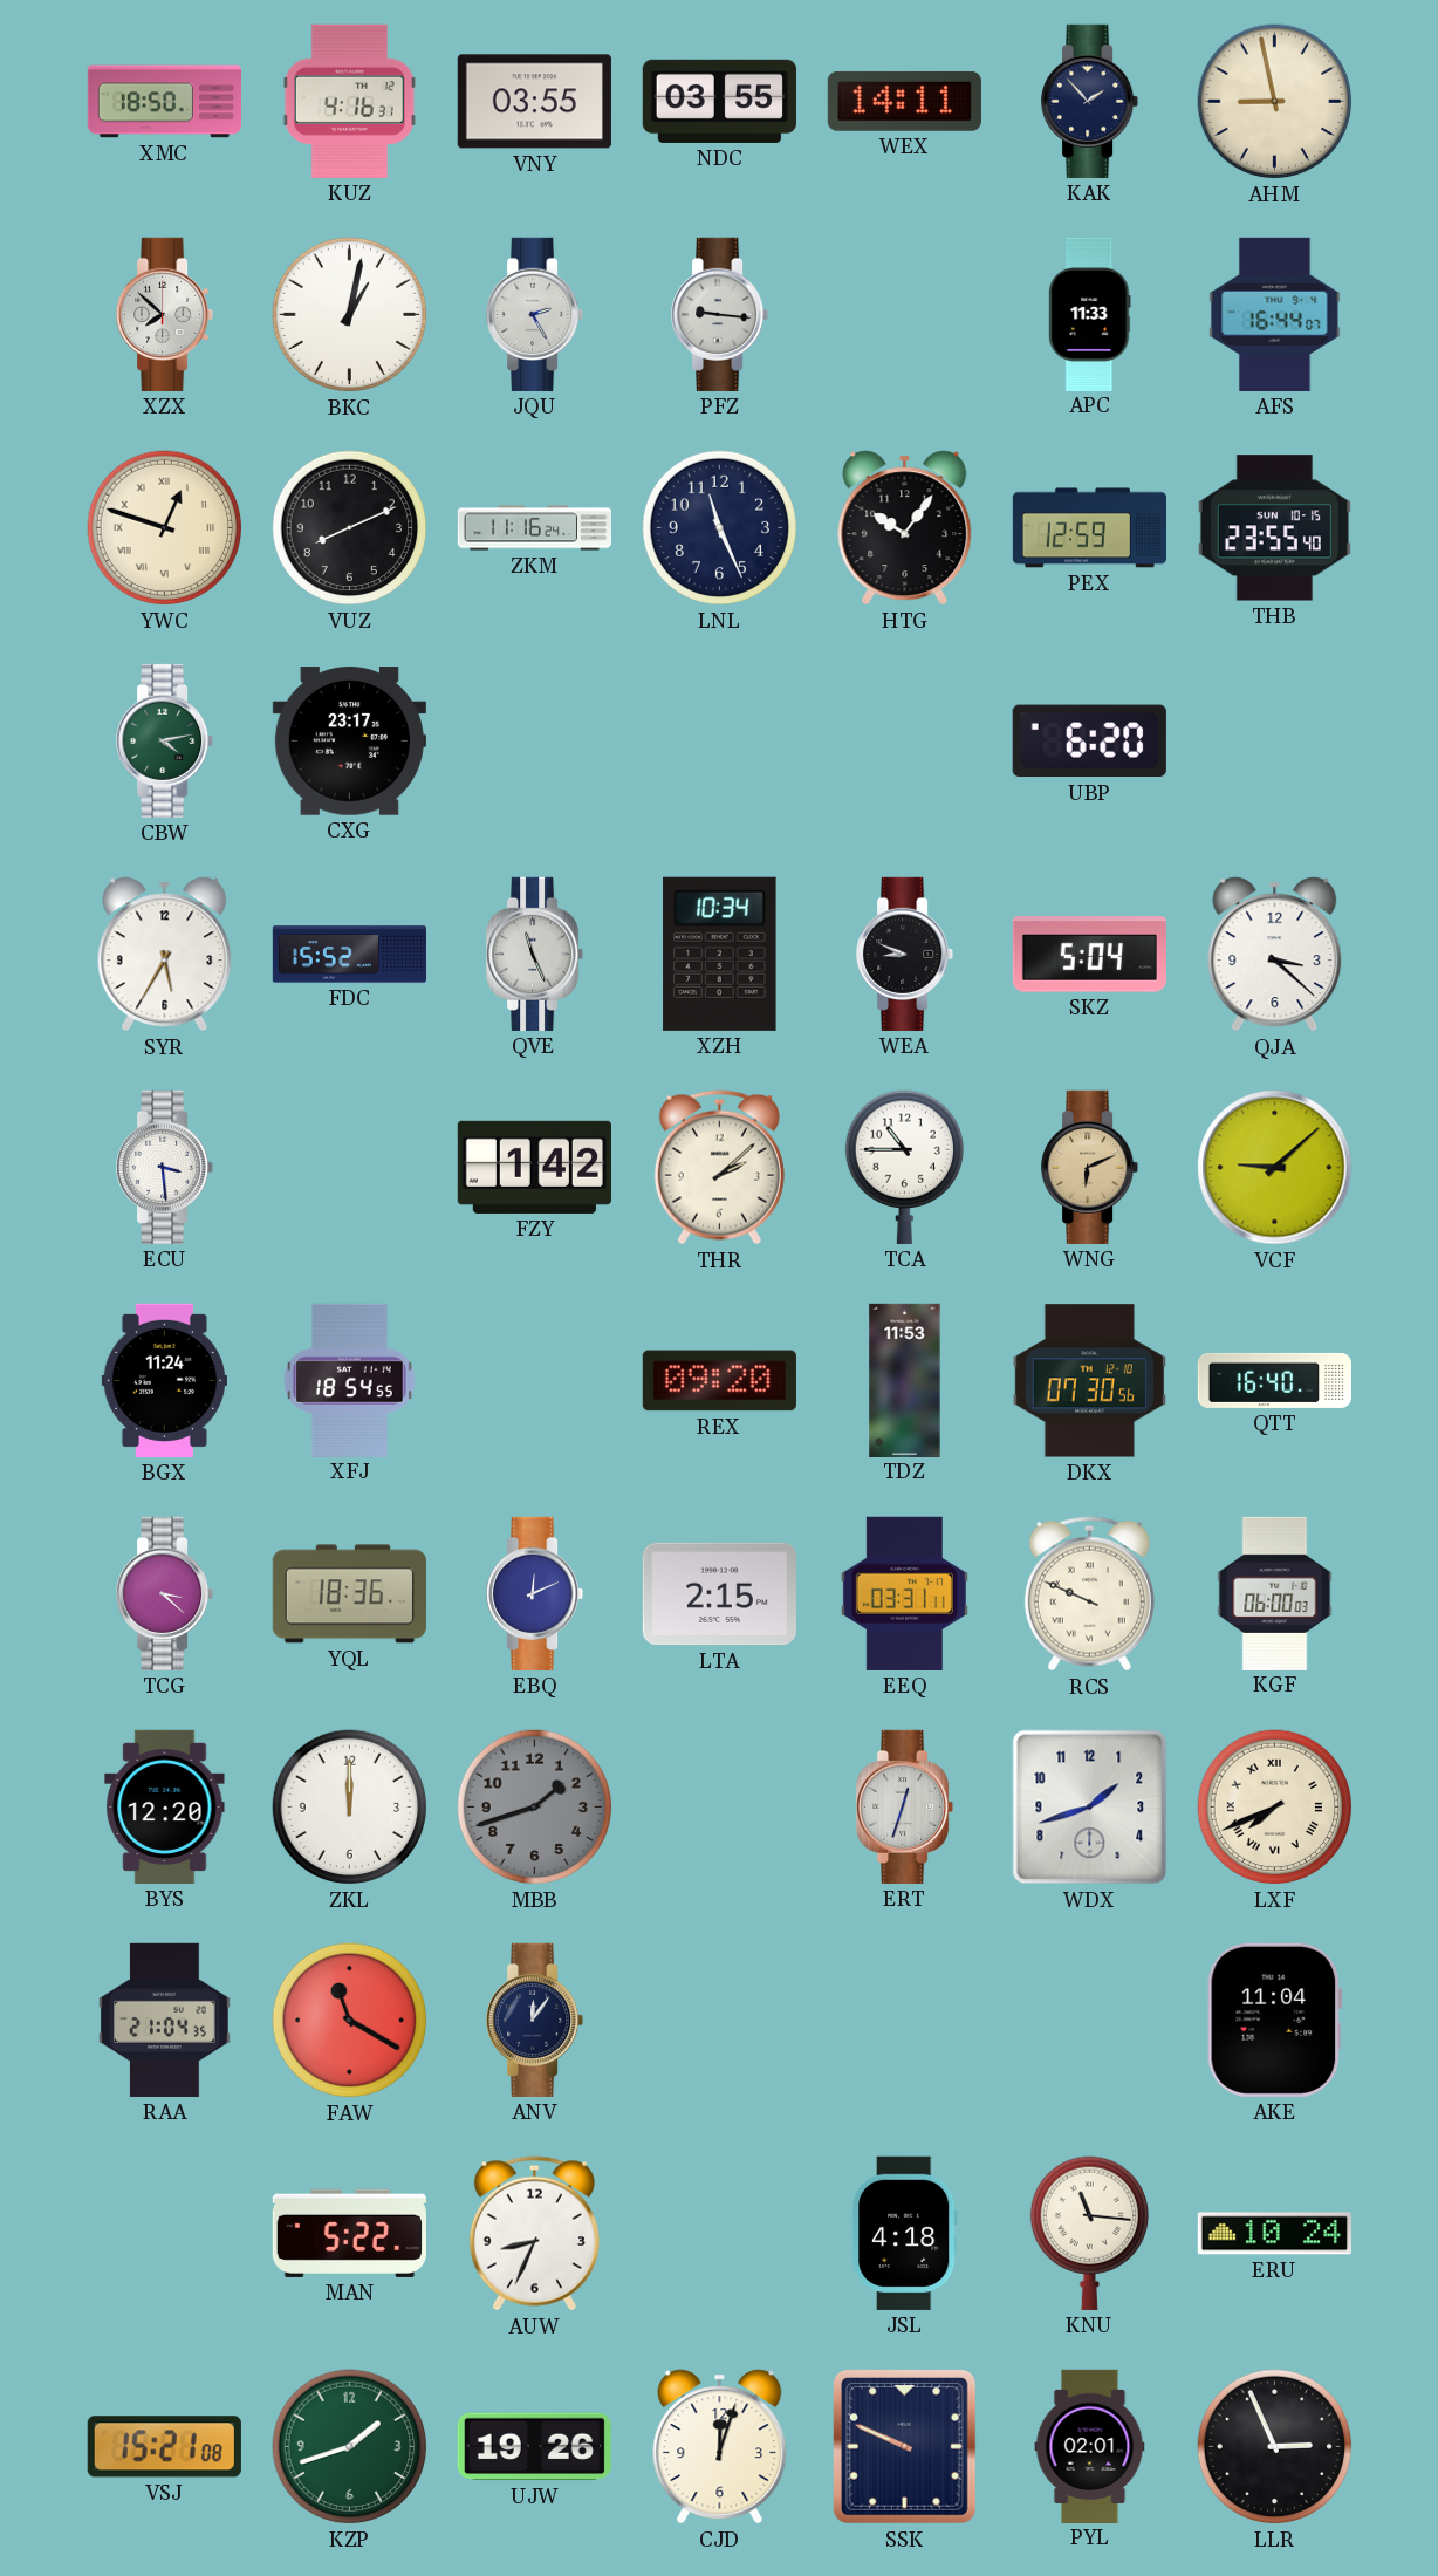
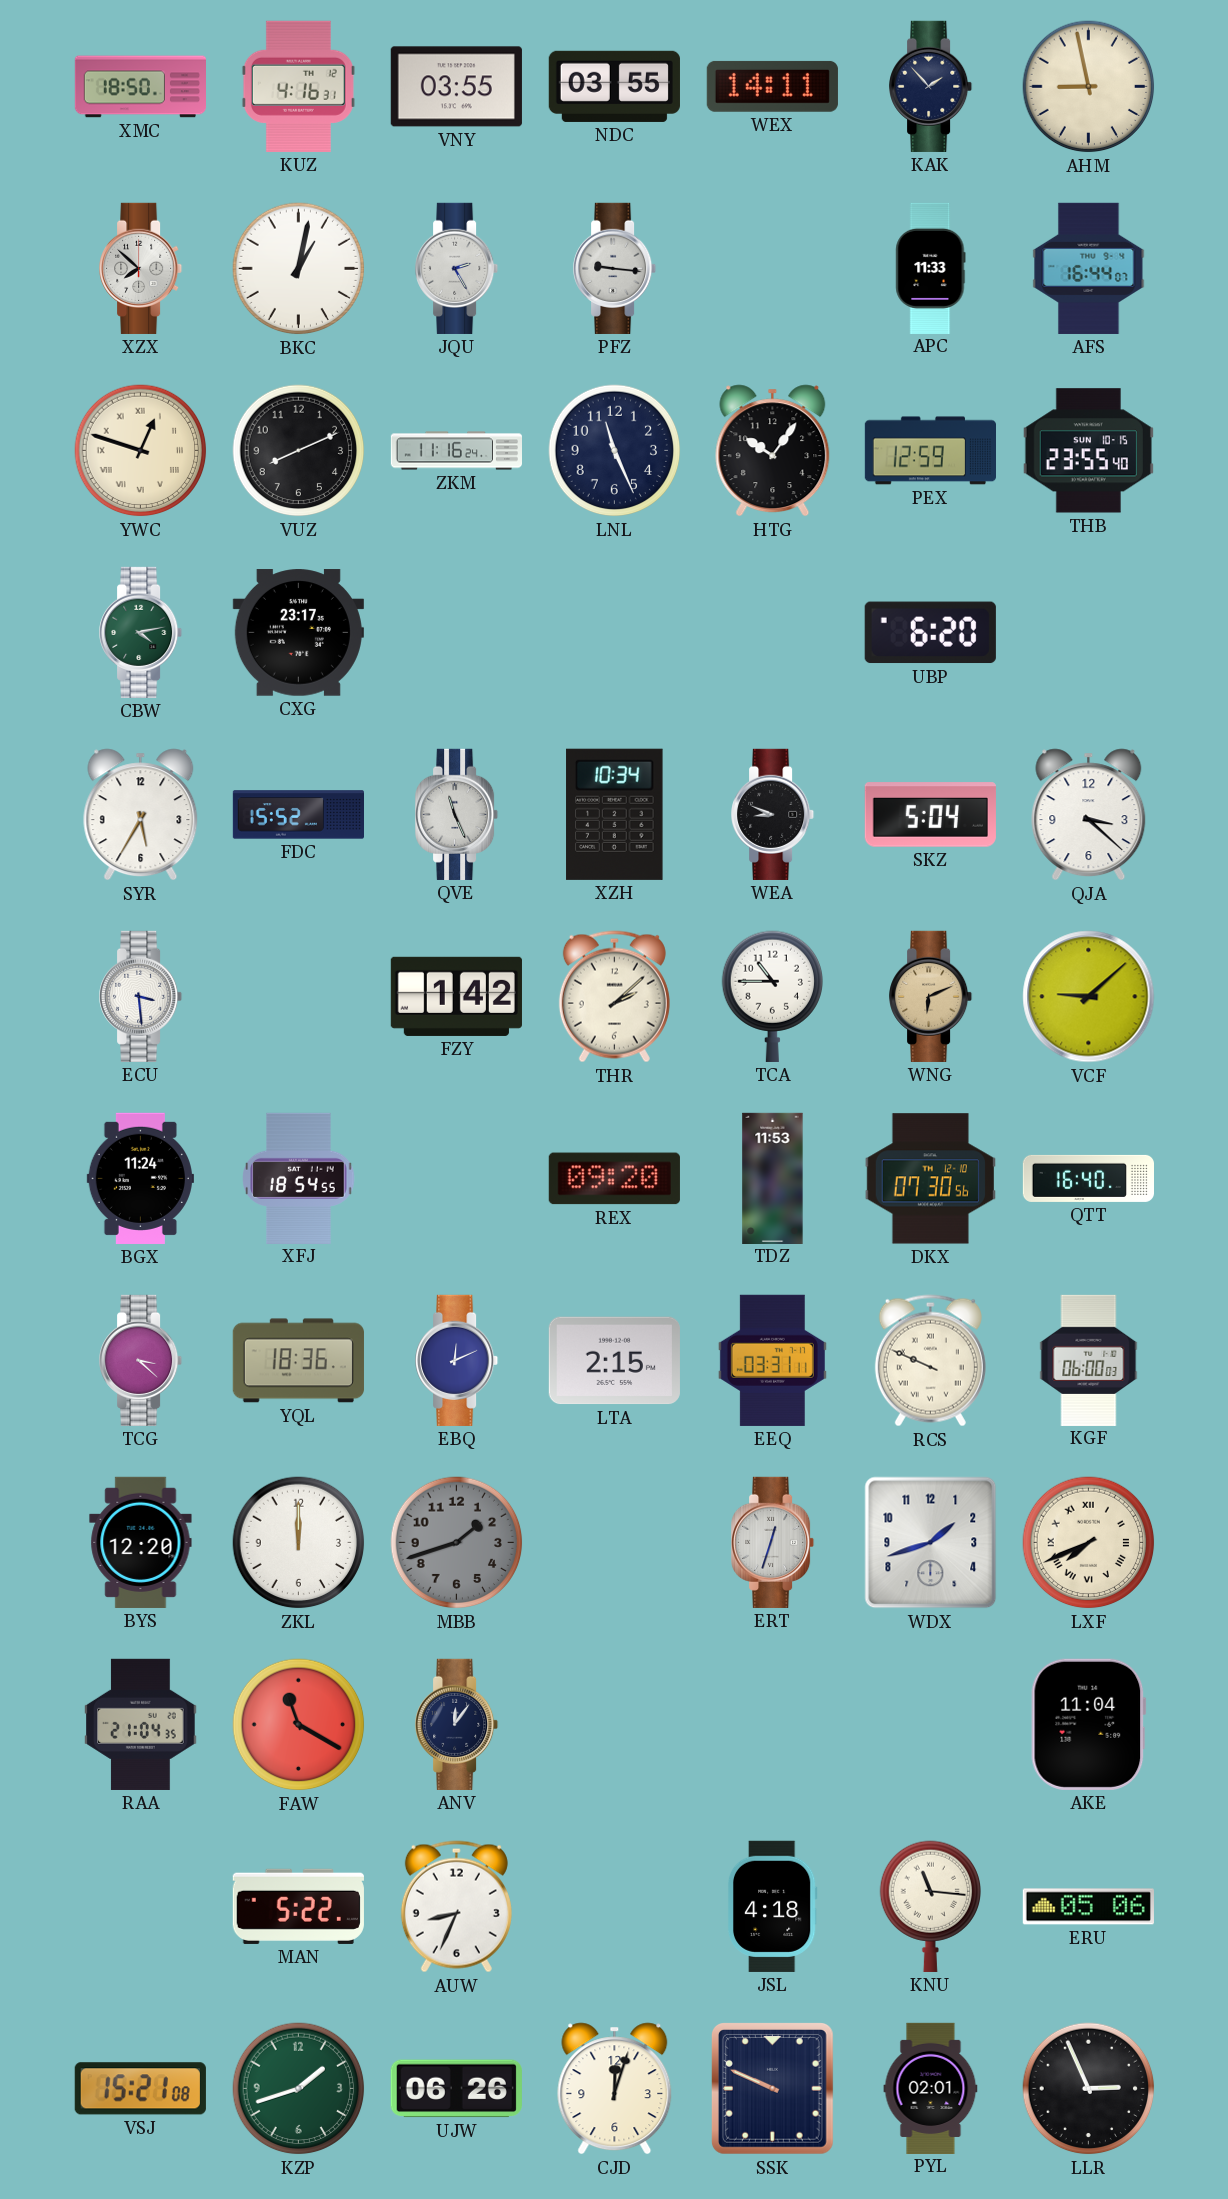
ERU: 10:24 -> 05:06
UJW: 19:26 -> 06:26
